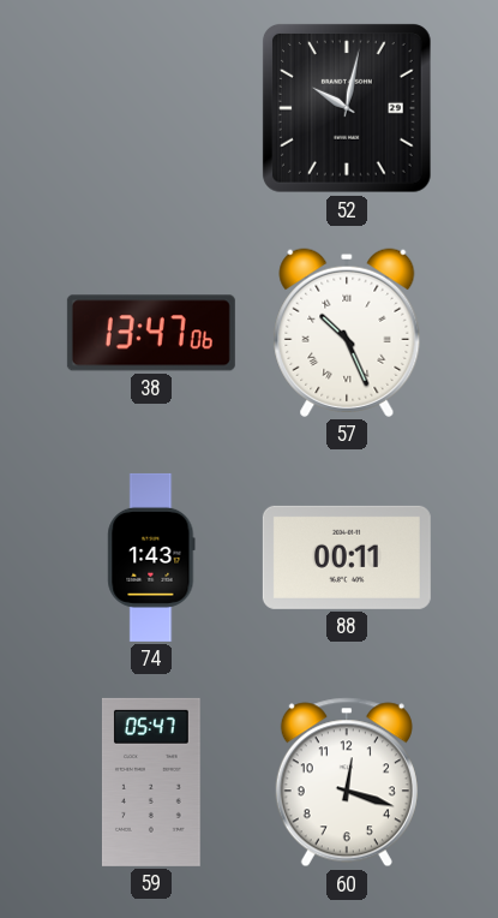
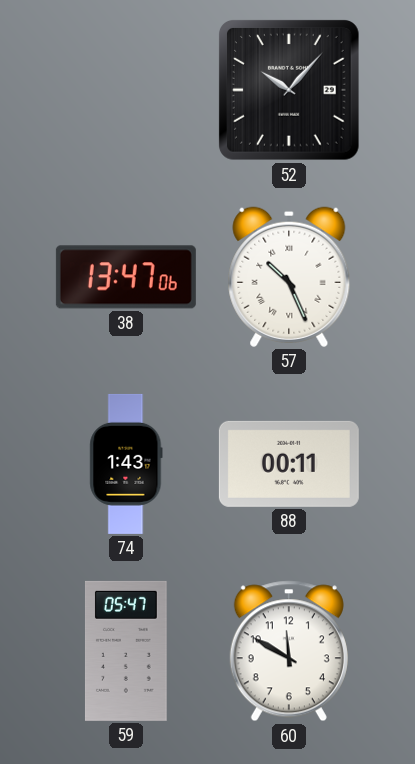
52: 10:02 -> 10:07
60: 12:18 -> 11:50
